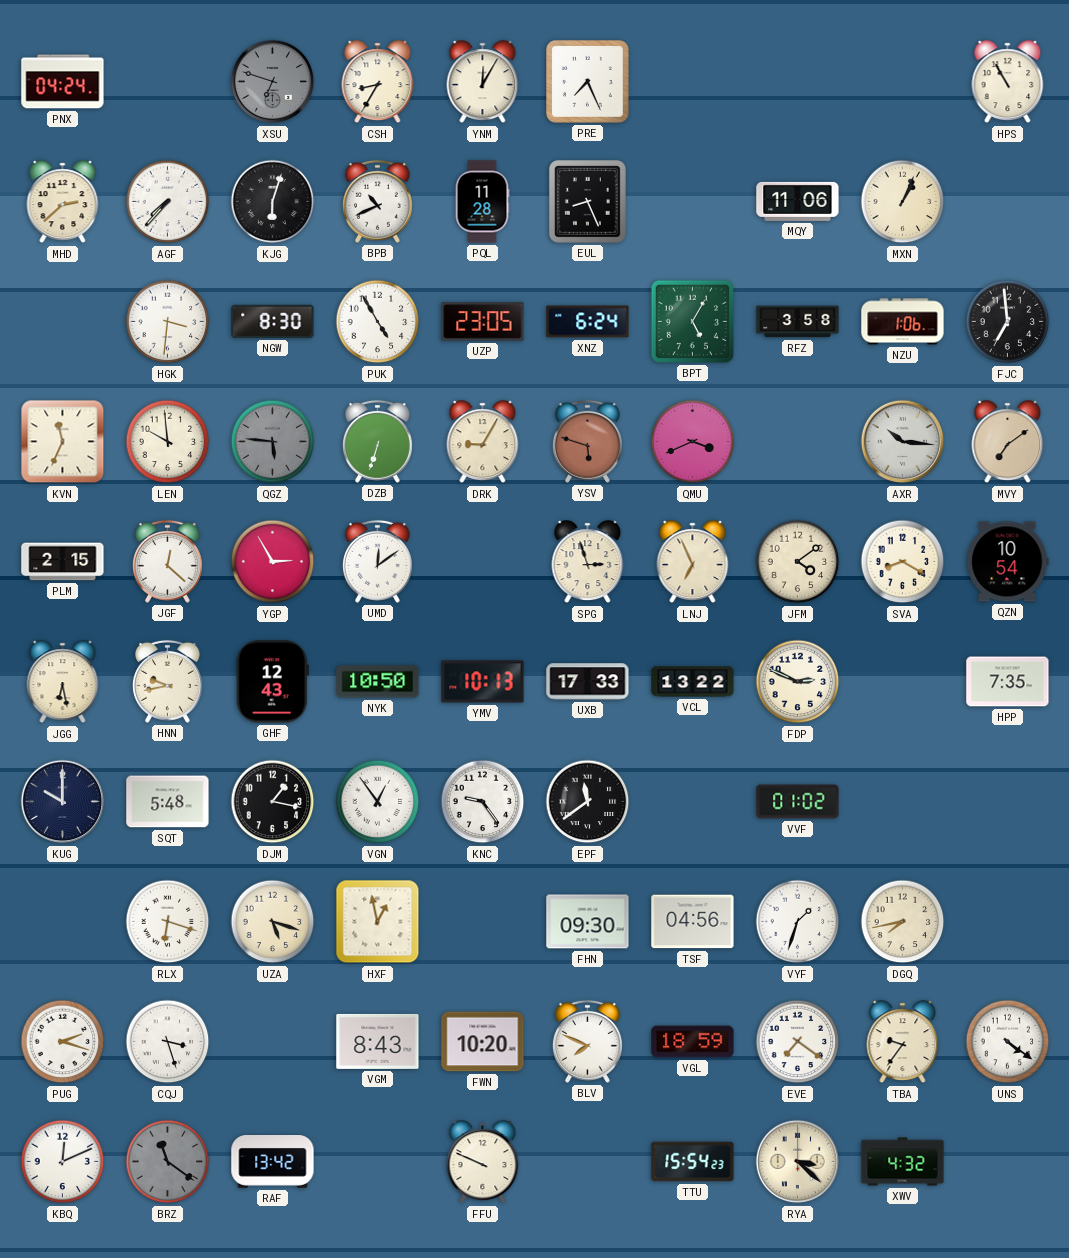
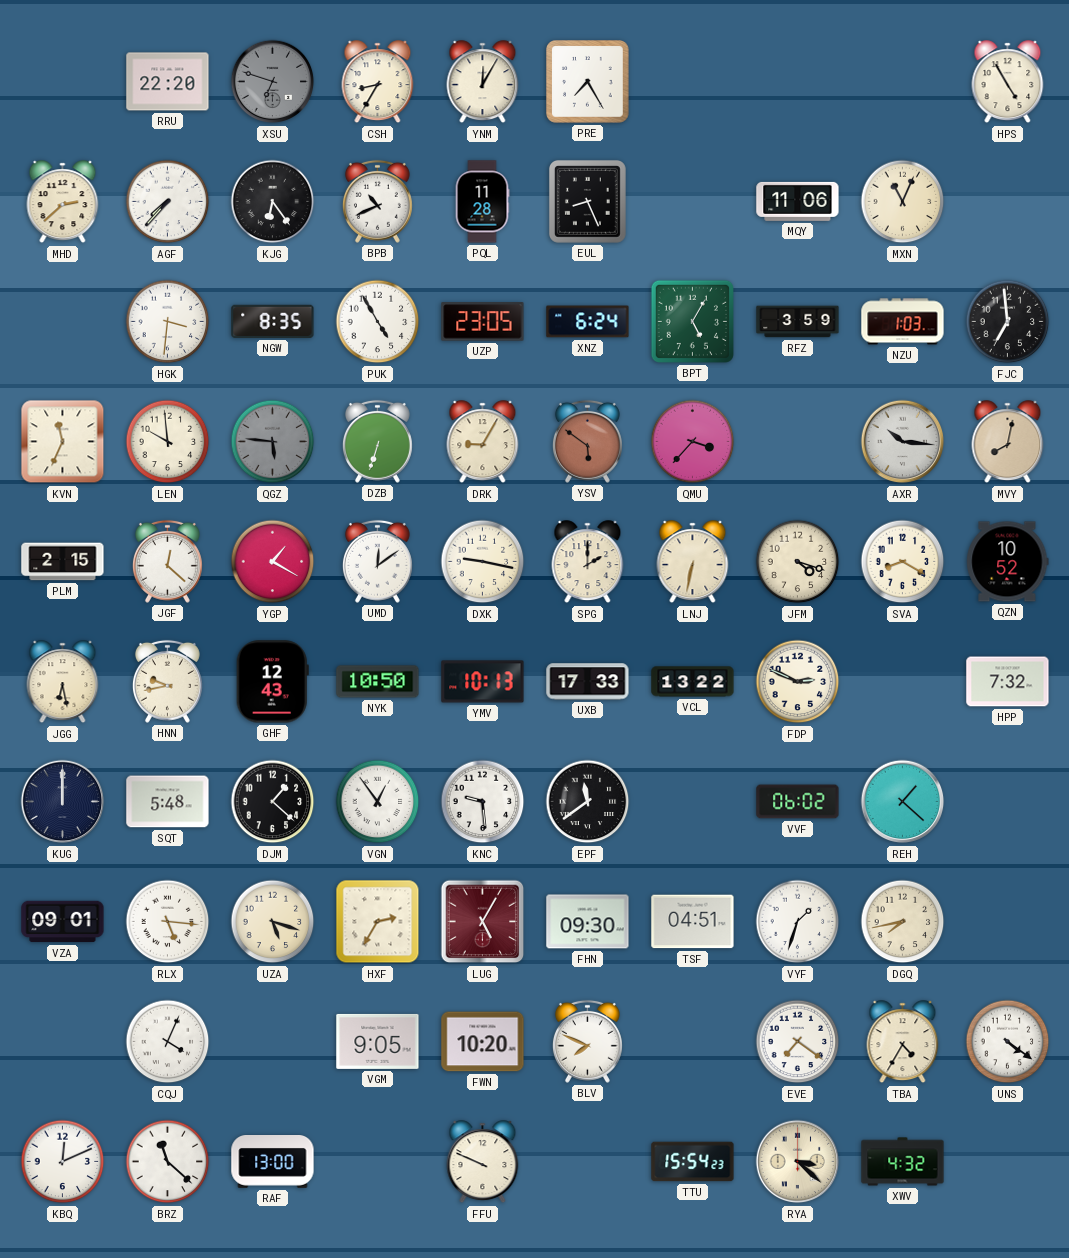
PNX: 04:24 -> none
RRU: none -> 22:20
PRE: 7:26 -> 7:25
HPS: 10:55 -> 4:55
KJG: 6:03 -> 6:24
MXN: 1:04 -> 11:04
NGW: 8:30 -> 8:35
RFZ: 3:58 -> 3:59
NZU: 1:06 -> 1:03
YSV: 5:48 -> 5:51
QMU: 3:41 -> 3:37
MVY: 7:09 -> 8:02
YGP: 2:55 -> 1:20
DXK: none -> 9:17
SPG: 2:57 -> 2:00
LNJ: 6:56 -> 6:32
JFM: 4:09 -> 4:18
QZN: 10:54 -> 10:52
HPP: 7:35 -> 7:32
KUG: 10:00 -> 12:00
DJM: 1:17 -> 1:22
KNC: 9:24 -> 9:29
VVF: 01:02 -> 06:02
REH: none -> 1:22
VZA: none -> 09:01
RLX: 6:18 -> 5:16
HXF: 12:58 -> 2:35
LUG: none -> 5:05
TSF: 04:56 -> 04:51
PUG: 2:18 -> none
CQJ: 3:27 -> 4:04
VGM: 8:43 -> 9:05
VGL: 18:59 -> none
TBA: 9:36 -> 4:35
BRZ: 11:21 -> 11:22
BRZ dial: grey -> white
RAF: 13:42 -> 13:00
